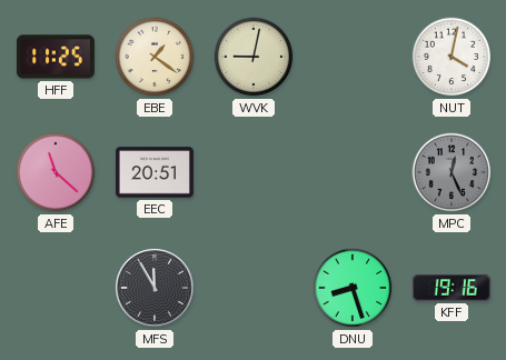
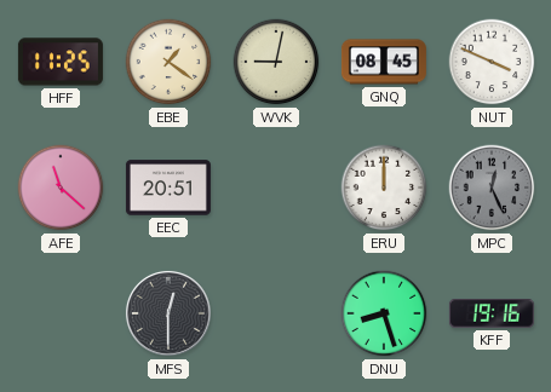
GNQ: none -> 08:45
NUT: 4:02 -> 3:49
ERU: none -> 12:00
MFS: 11:55 -> 12:30
